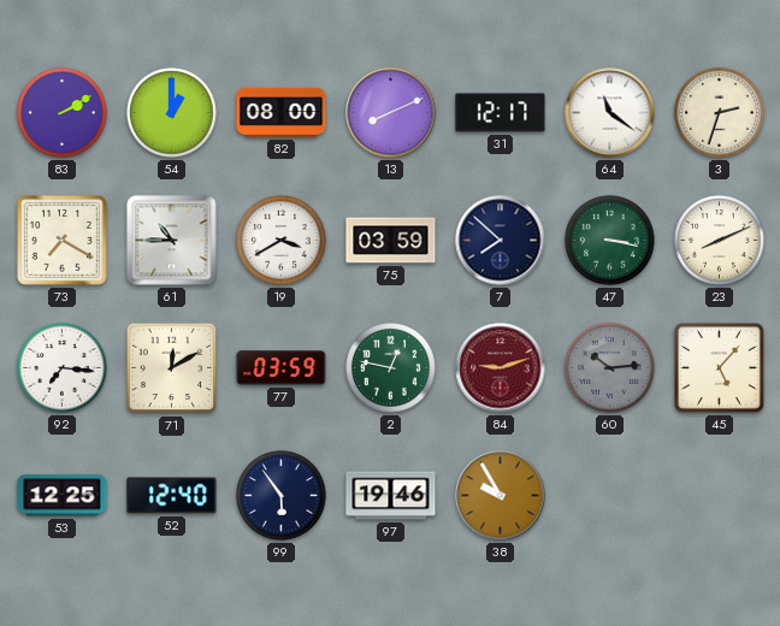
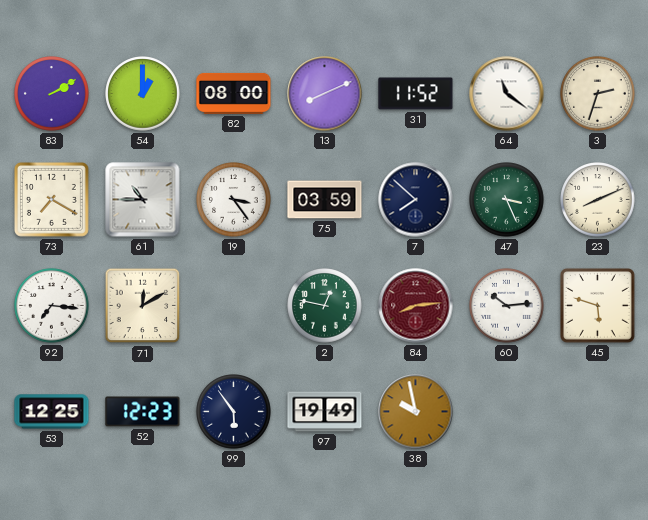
31: 12:17 -> 11:52
19: 3:40 -> 3:24
47: 3:17 -> 3:26
77: 03:59 -> none
84: 9:12 -> 8:14
60 dial: grey -> white
45: 5:07 -> 5:48
52: 12:40 -> 12:23
97: 19:46 -> 19:49
38: 9:55 -> 9:58
